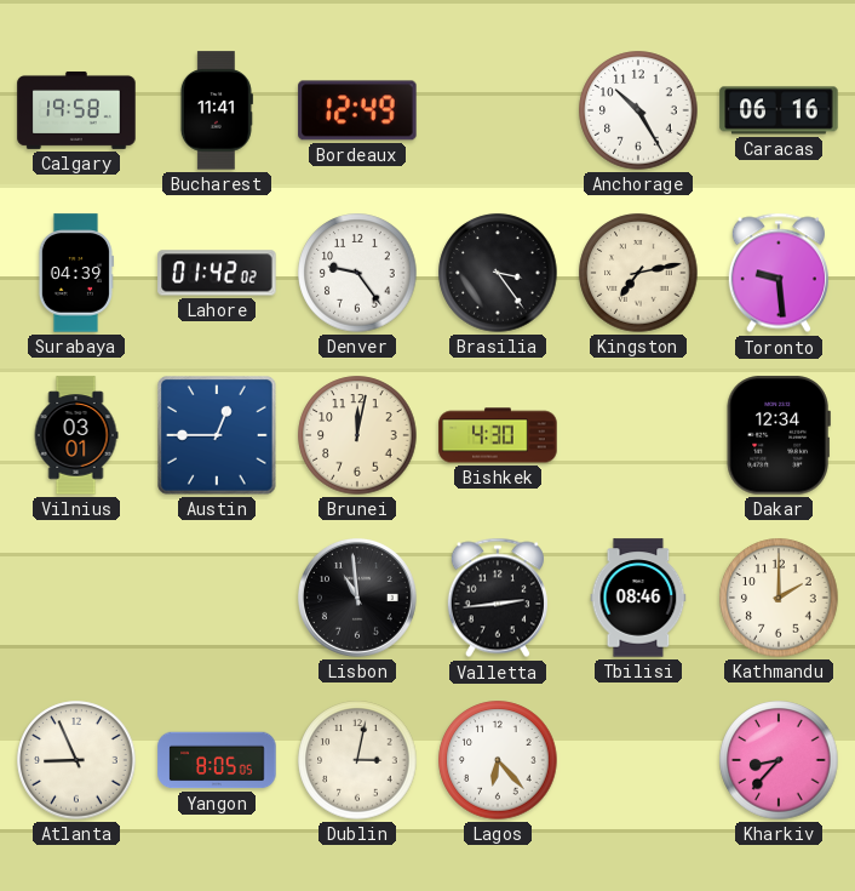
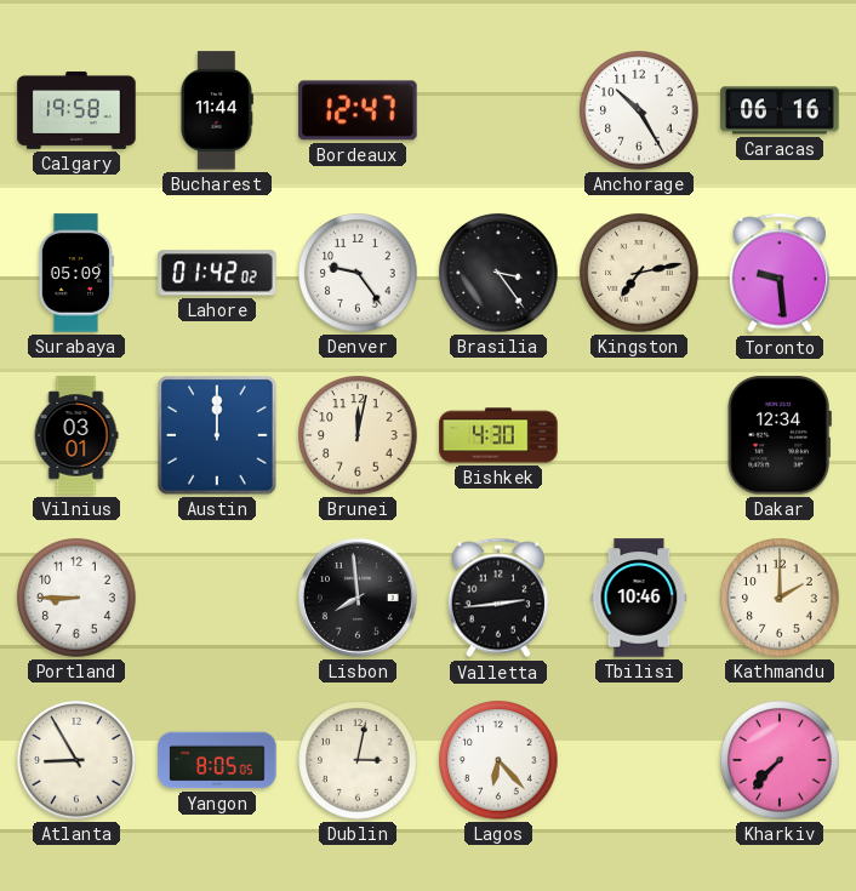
Bucharest: 11:41 -> 11:44
Bordeaux: 12:49 -> 12:47
Surabaya: 04:39 -> 05:09
Austin: 12:45 -> 12:00
Portland: none -> 8:45
Lisbon: 10:59 -> 7:59
Tbilisi: 08:46 -> 10:46
Atlanta: 8:56 -> 8:55
Kharkiv: 8:37 -> 7:37
